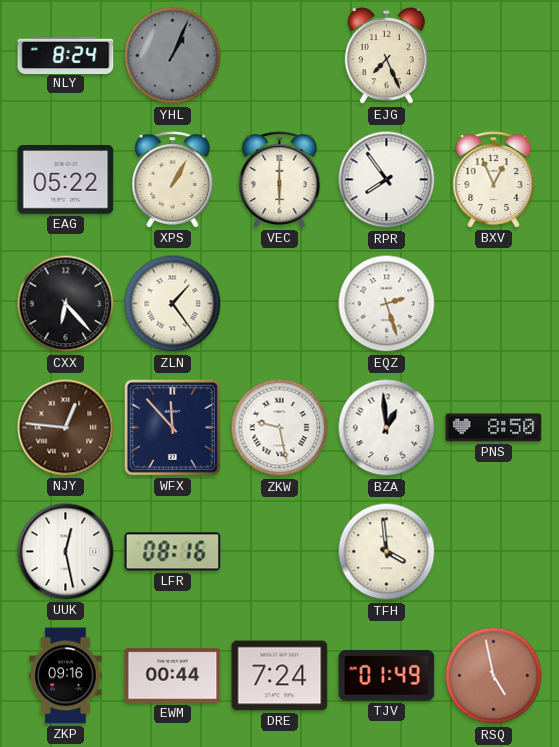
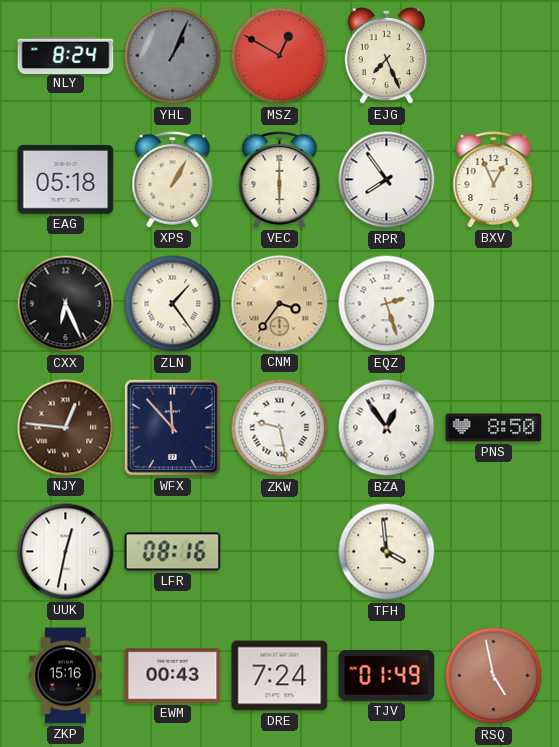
MSZ: none -> 12:50
EAG: 05:22 -> 05:18
CXX: 6:23 -> 6:26
CNM: none -> 3:36
BZA: 12:59 -> 12:54
UUK: 12:28 -> 12:32
ZKP: 09:16 -> 15:16
EWM: 00:44 -> 00:43
